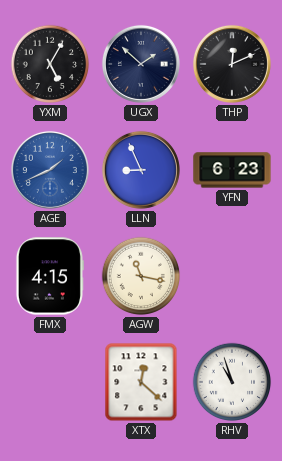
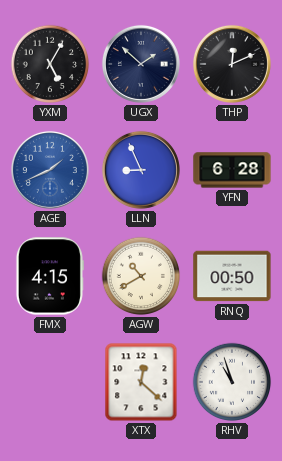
YFN: 6:23 -> 6:28
AGW: 11:17 -> 10:40
RNQ: none -> 00:50
